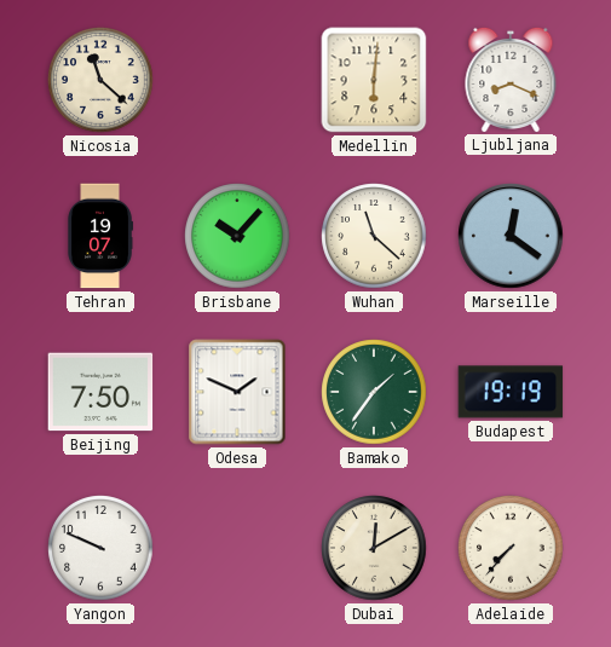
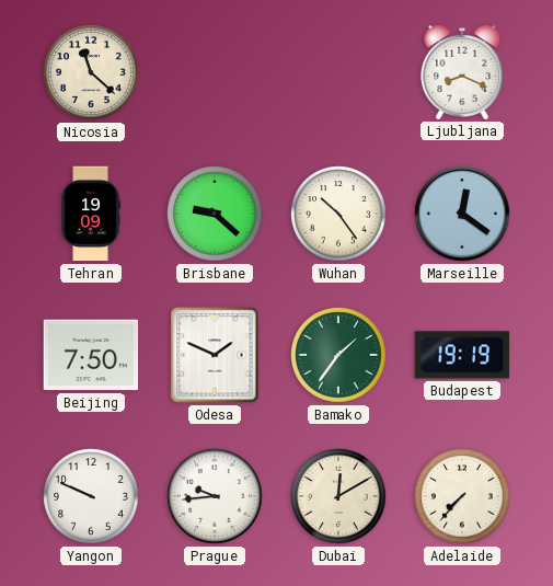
Medellin: 6:01 -> none
Tehran: 19:07 -> 19:09
Brisbane: 10:07 -> 9:22
Wuhan: 11:22 -> 10:24
Prague: none -> 9:44
